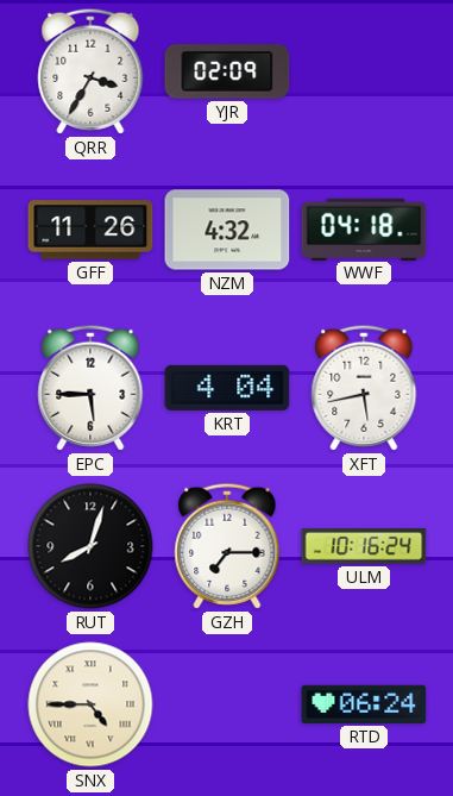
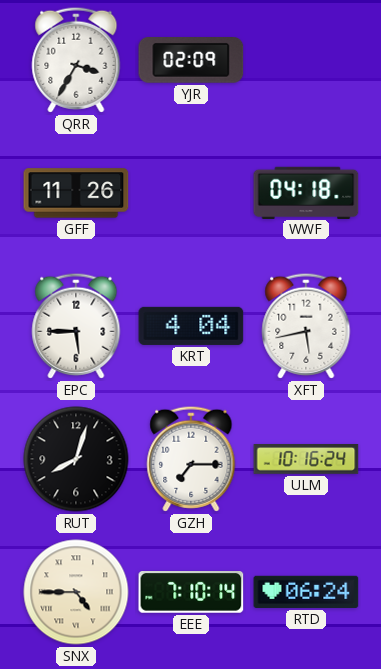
NZM: 4:32 -> none
EEE: none -> 7:10
